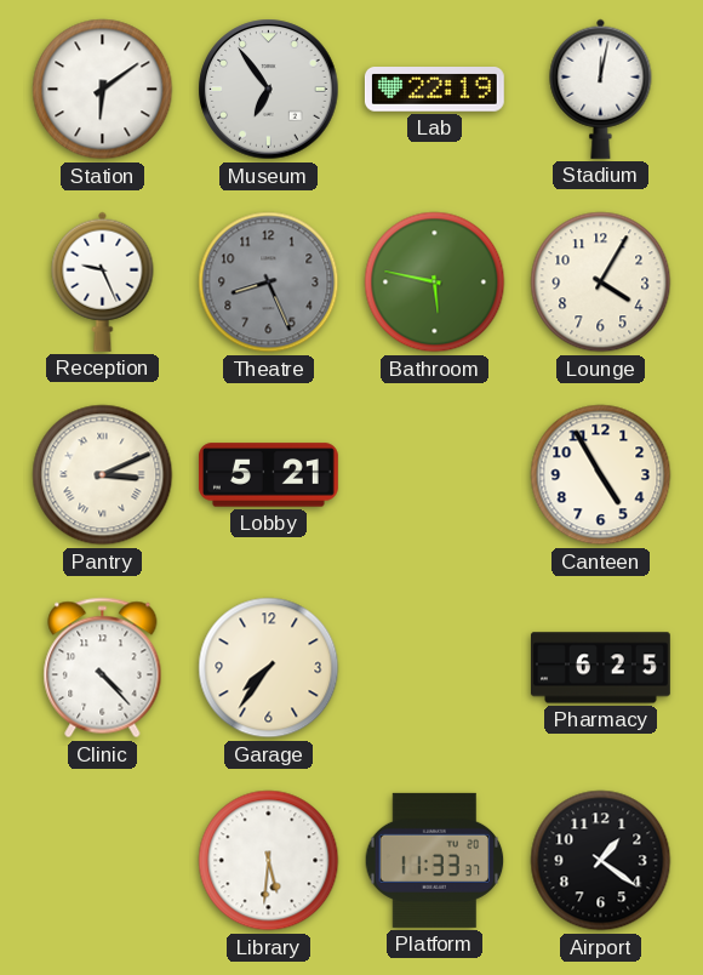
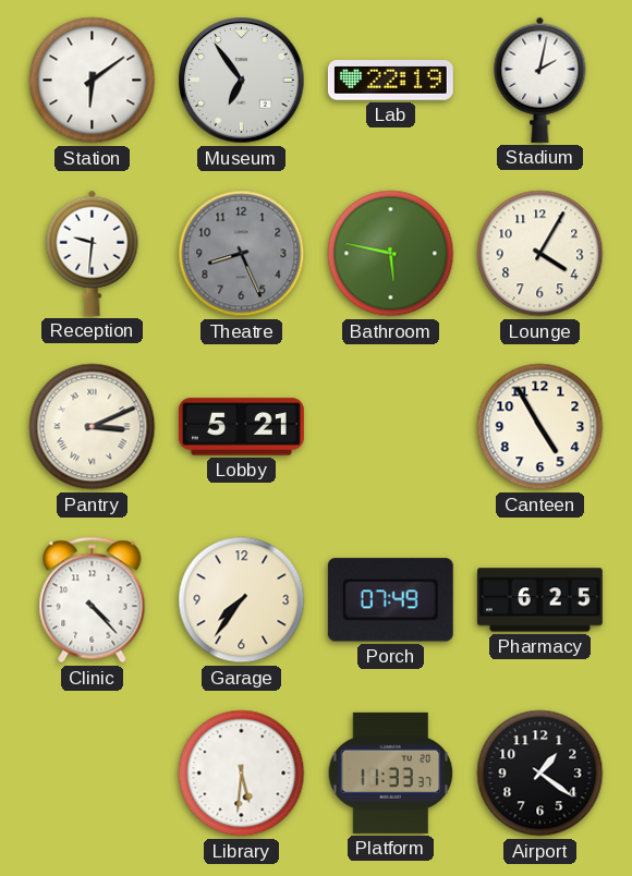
Stadium: 12:02 -> 2:02
Reception: 9:26 -> 9:31
Porch: none -> 07:49
